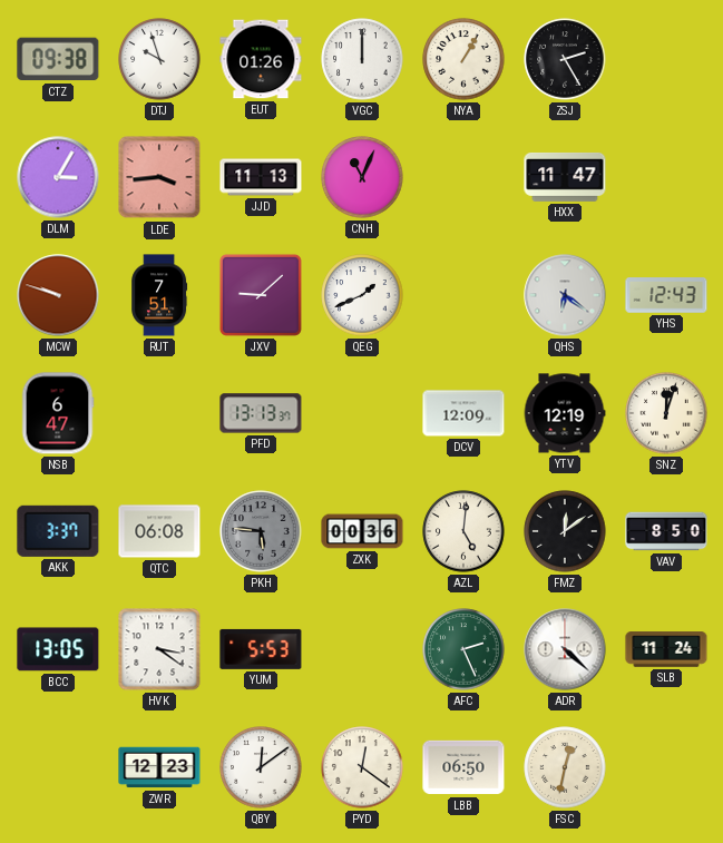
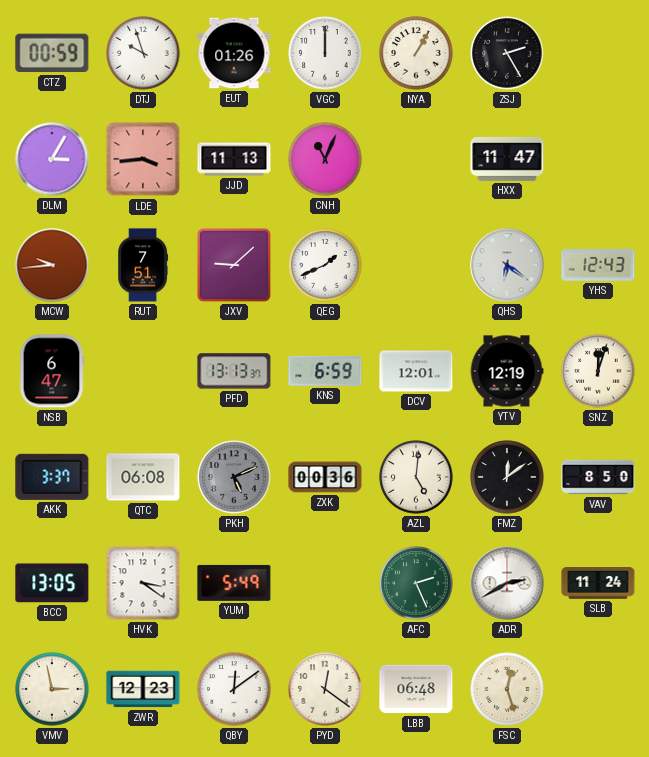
CTZ: 09:38 -> 00:59
MCW: 9:48 -> 9:44
KNS: none -> 6:59
DCV: 12:09 -> 12:01
PKH: 5:46 -> 5:11
YUM: 5:53 -> 5:49
ADR: 4:22 -> 2:40
VMV: none -> 2:58
LBB: 06:50 -> 06:48
FSC: 12:32 -> 12:27
